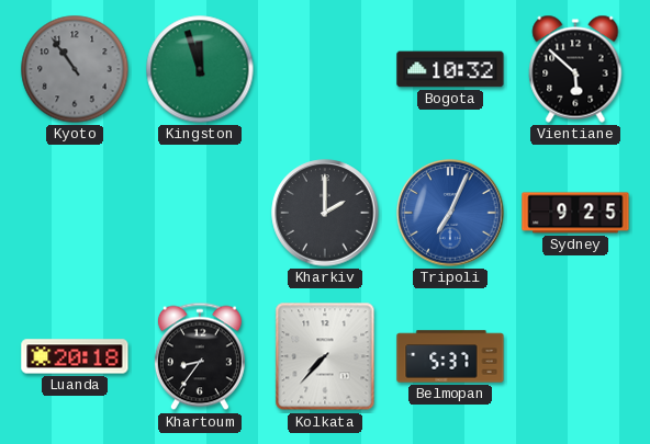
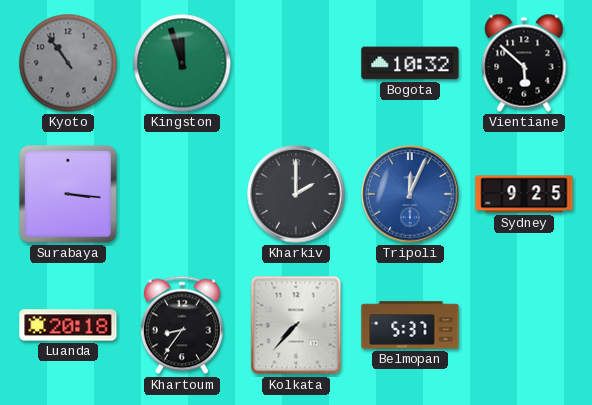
Surabaya: none -> 3:16
Tripoli: 7:04 -> 12:04
